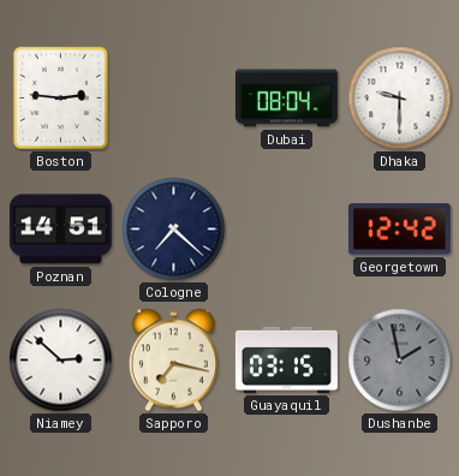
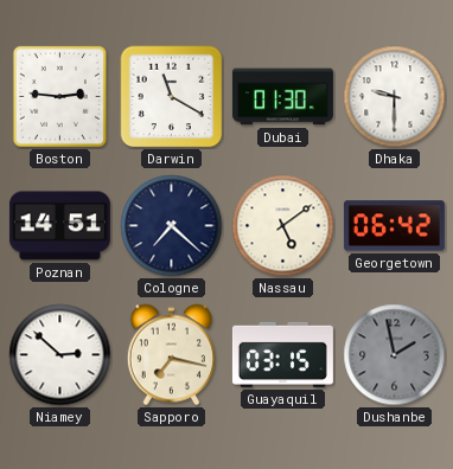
Darwin: none -> 11:20
Dubai: 08:04 -> 01:30
Nassau: none -> 5:09
Georgetown: 12:42 -> 06:42
